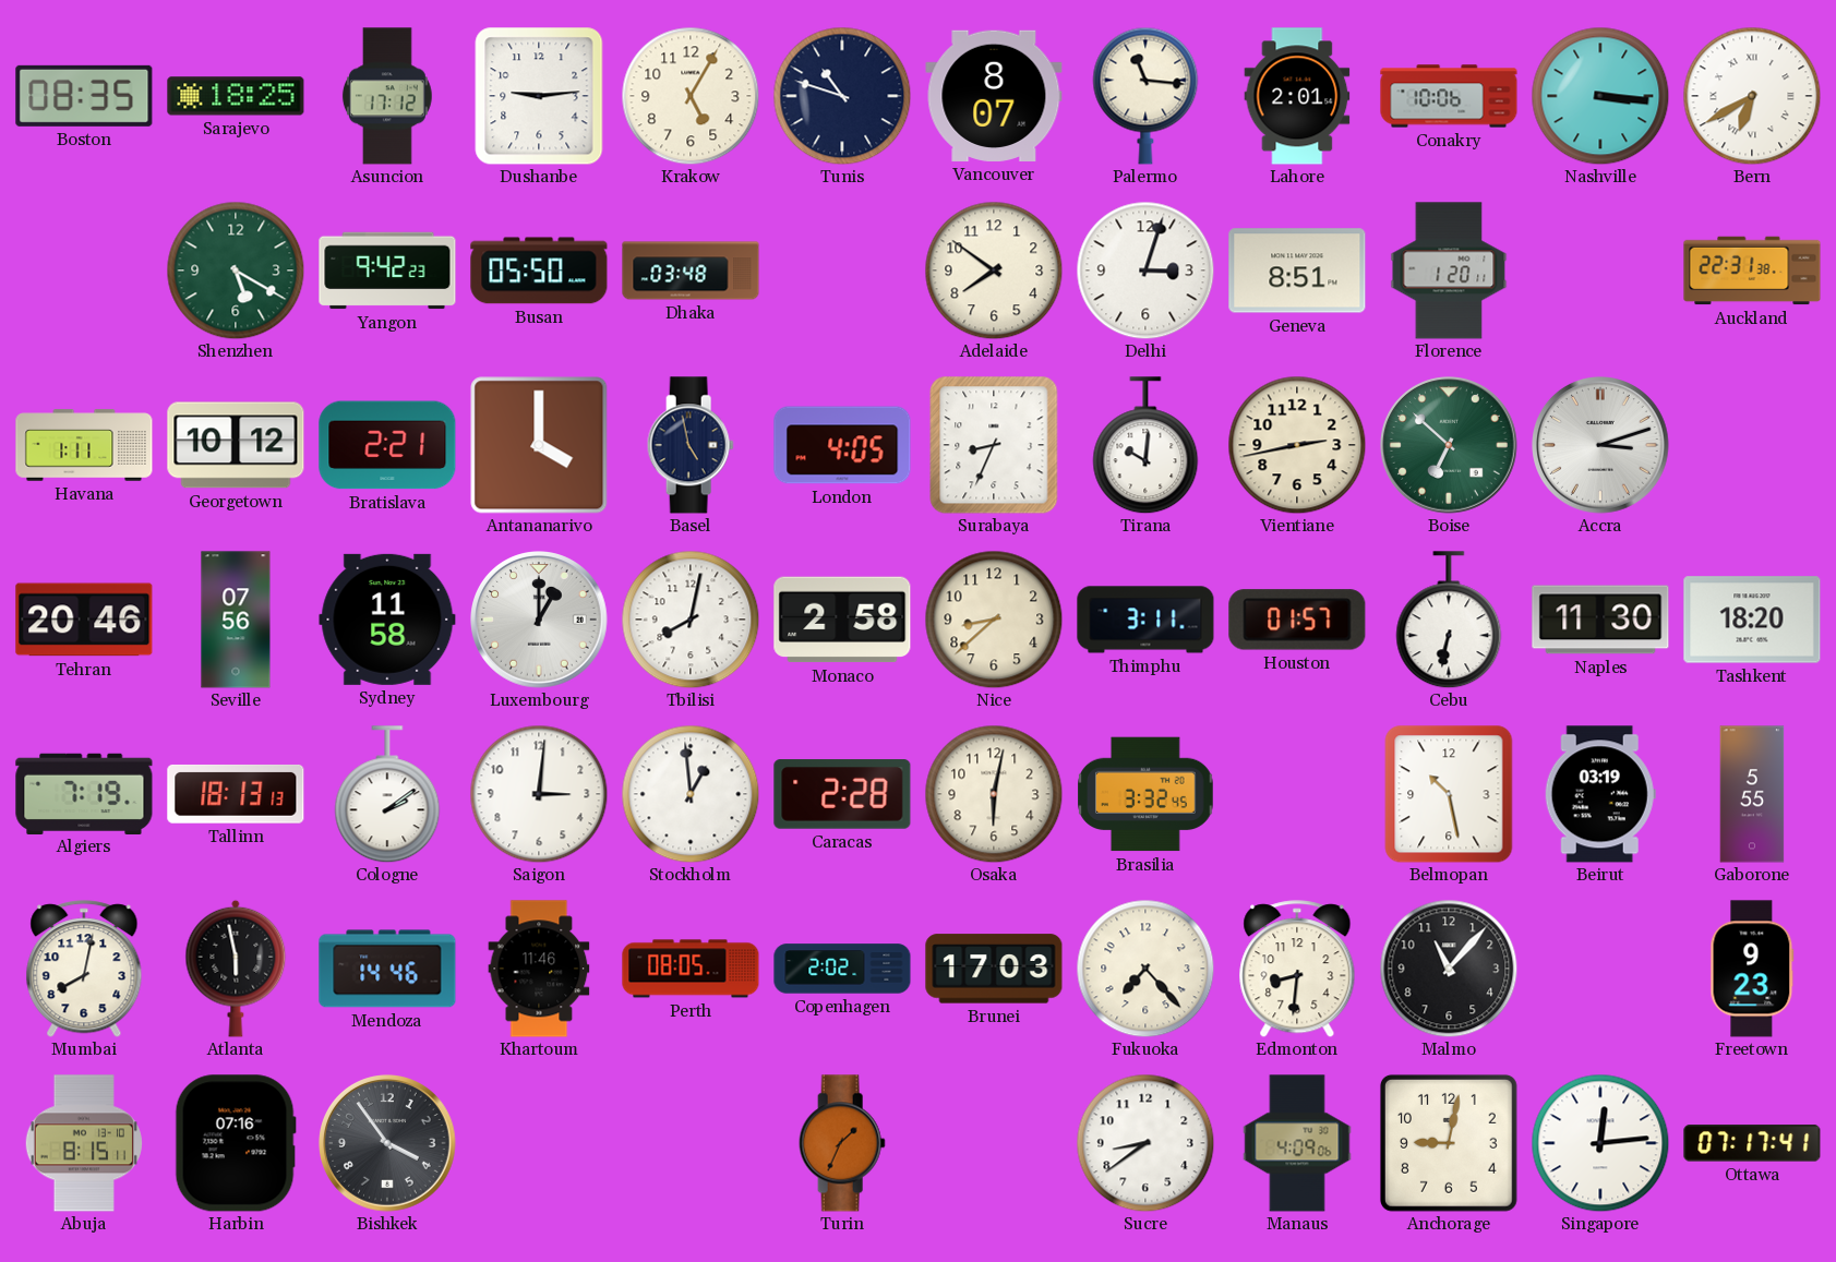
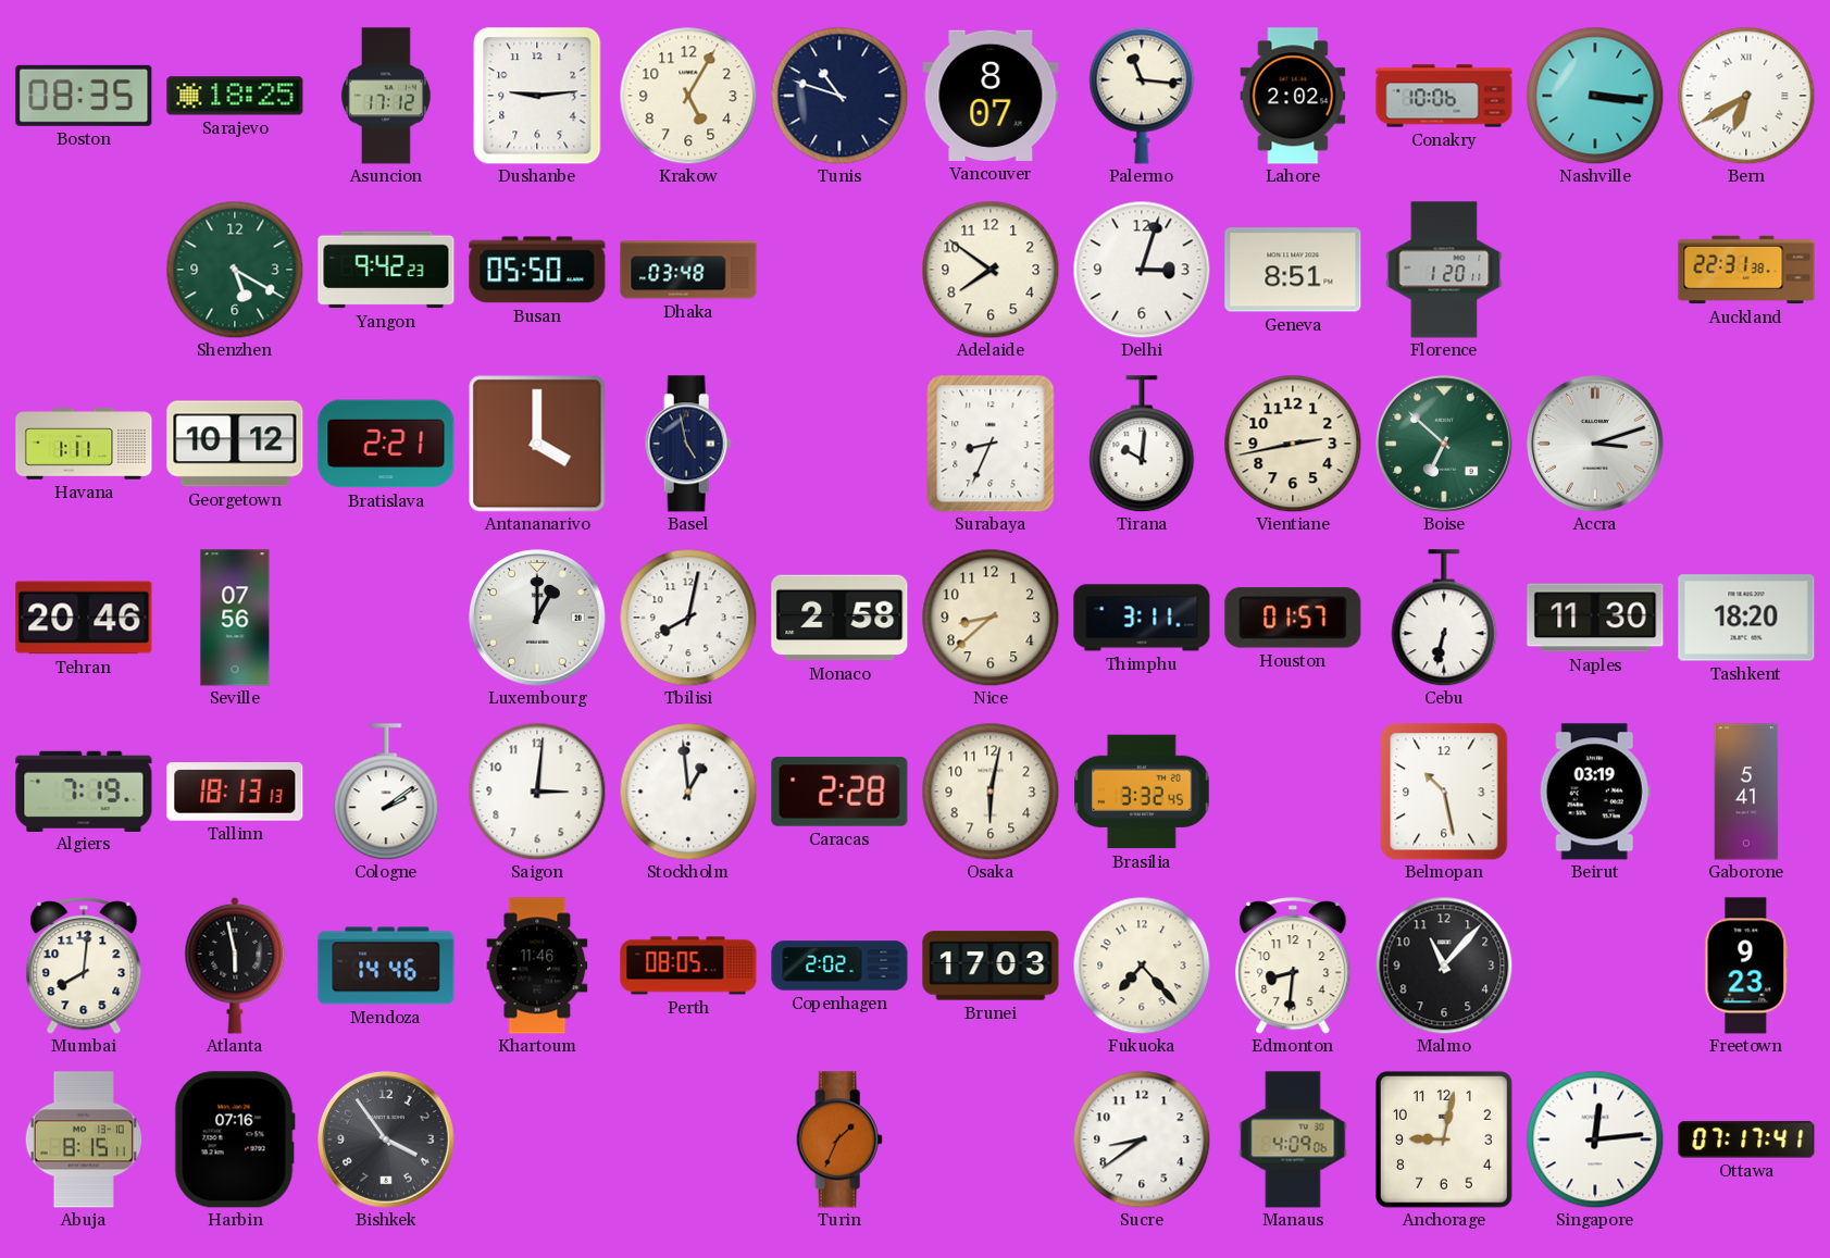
Lahore: 2:01 -> 2:02
London: 4:05 -> none
Sydney: 11:58 -> none
Gaborone: 5:55 -> 5:41
Mumbai: 8:02 -> 8:01
